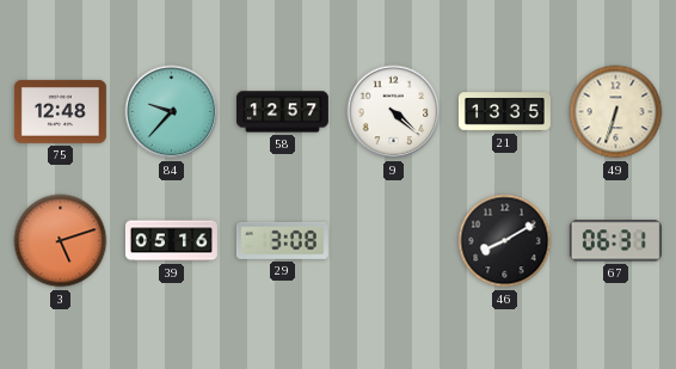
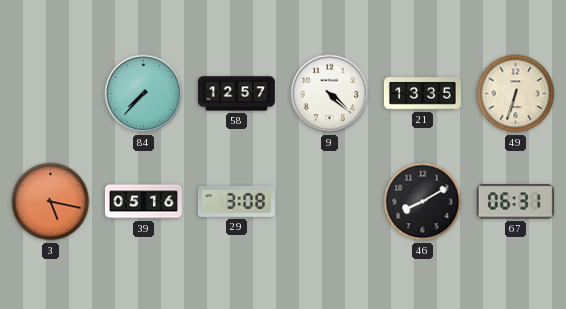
75: 12:48 -> none
84: 9:37 -> 7:37
3: 5:12 -> 5:17
